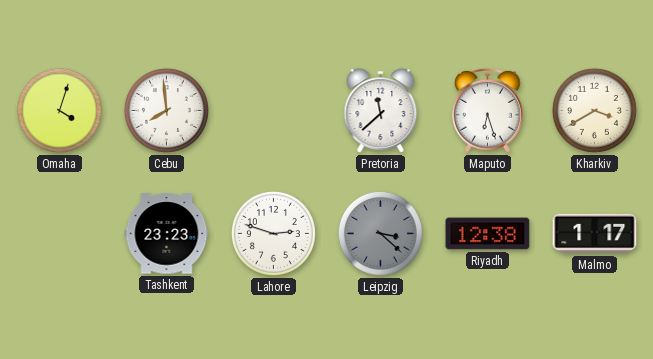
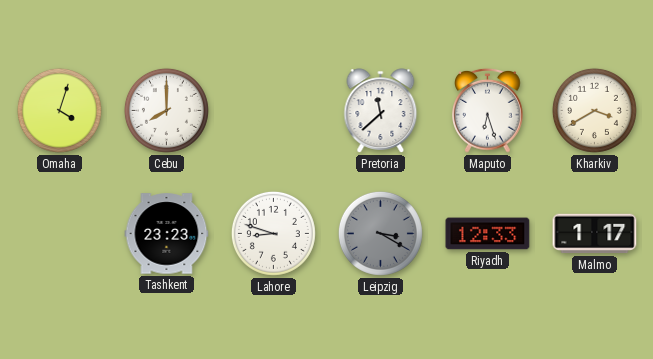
Cebu: 7:59 -> 8:00
Lahore: 2:48 -> 8:48
Leipzig: 3:22 -> 3:20
Riyadh: 12:38 -> 12:33
